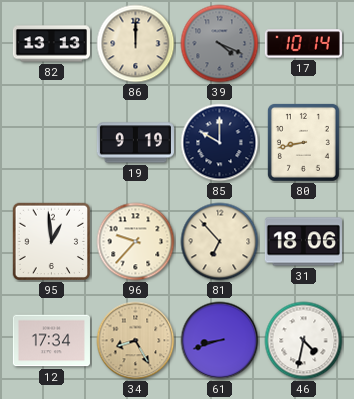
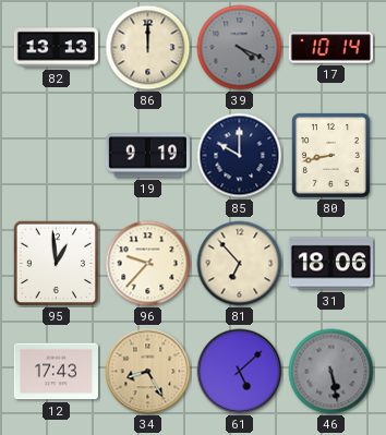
12: 17:34 -> 17:43
61: 8:42 -> 5:08
46: 4:32 -> 5:28
46 dial: white -> grey
